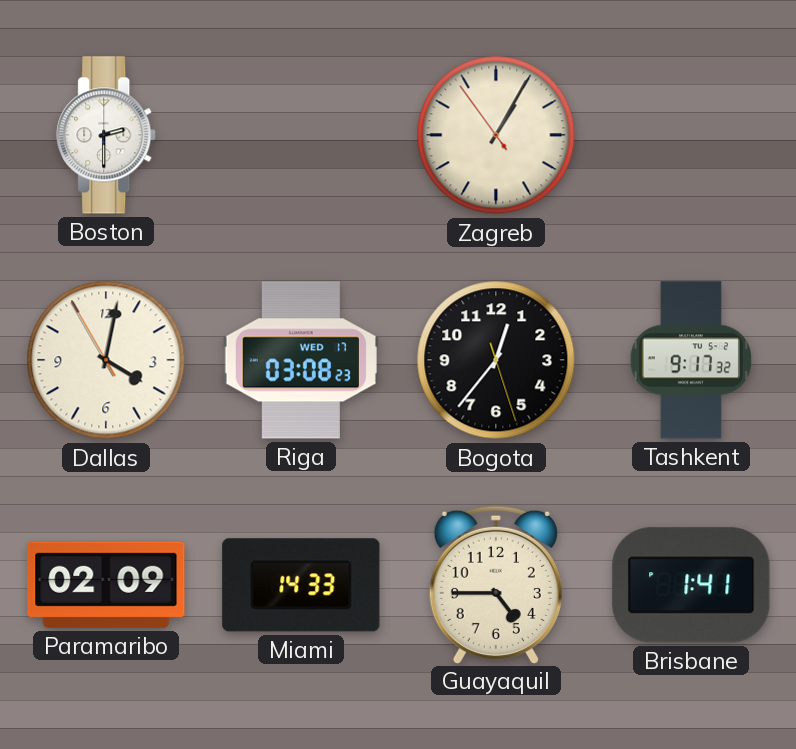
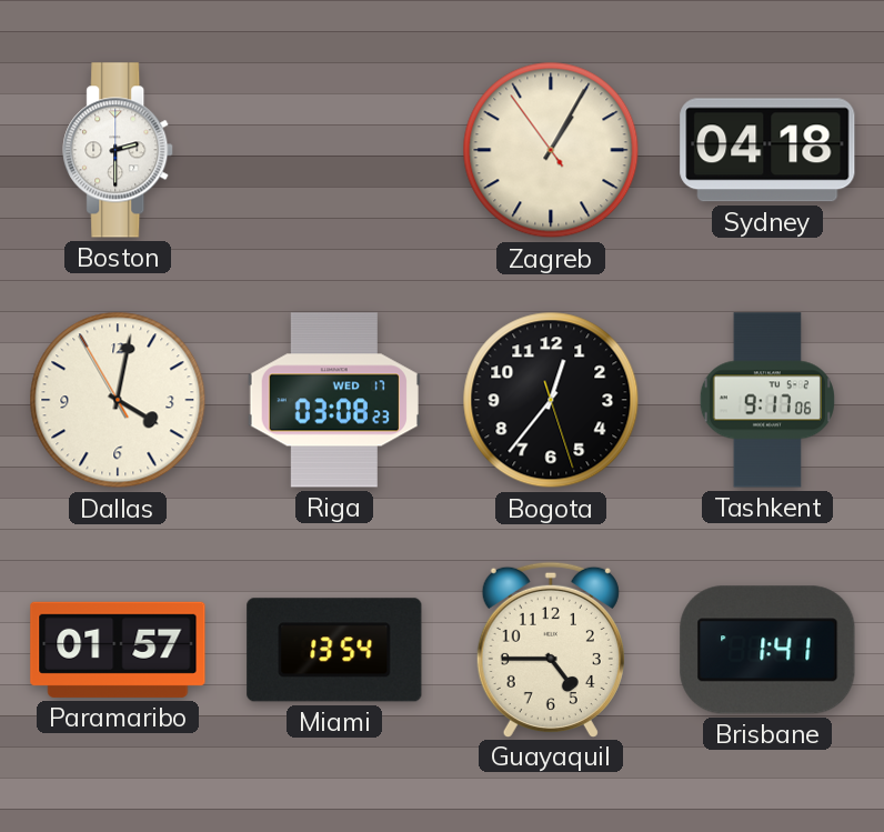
Sydney: none -> 04:18
Tashkent: 9:17:32 -> 9:17:06
Paramaribo: 02:09 -> 01:57
Miami: 14:33 -> 13:54
